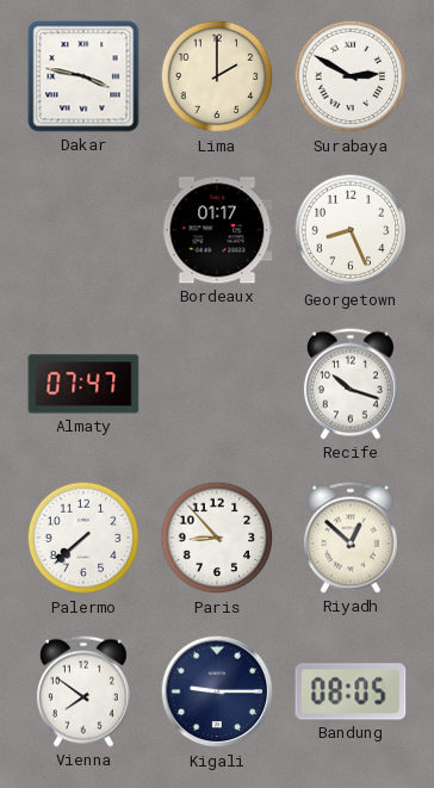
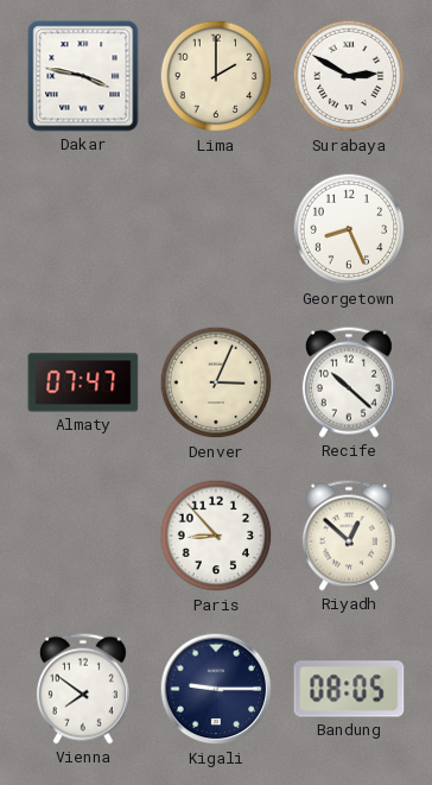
Bordeaux: 01:17 -> none
Denver: none -> 3:04
Recife: 10:18 -> 10:22
Palermo: 7:38 -> none
